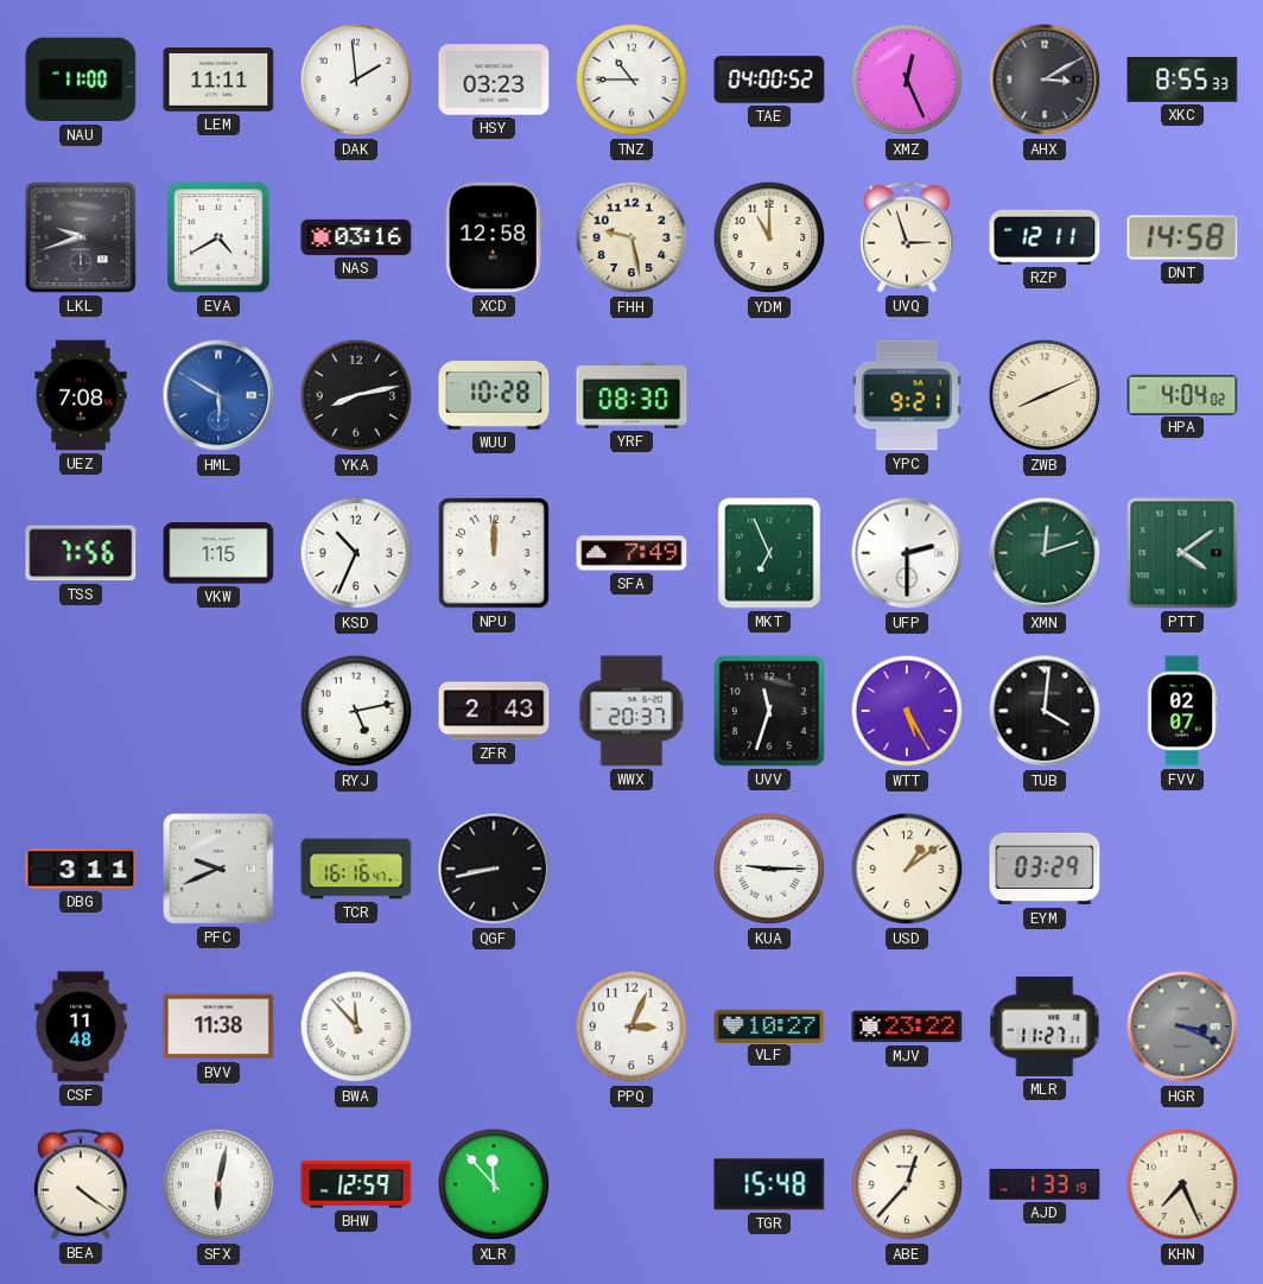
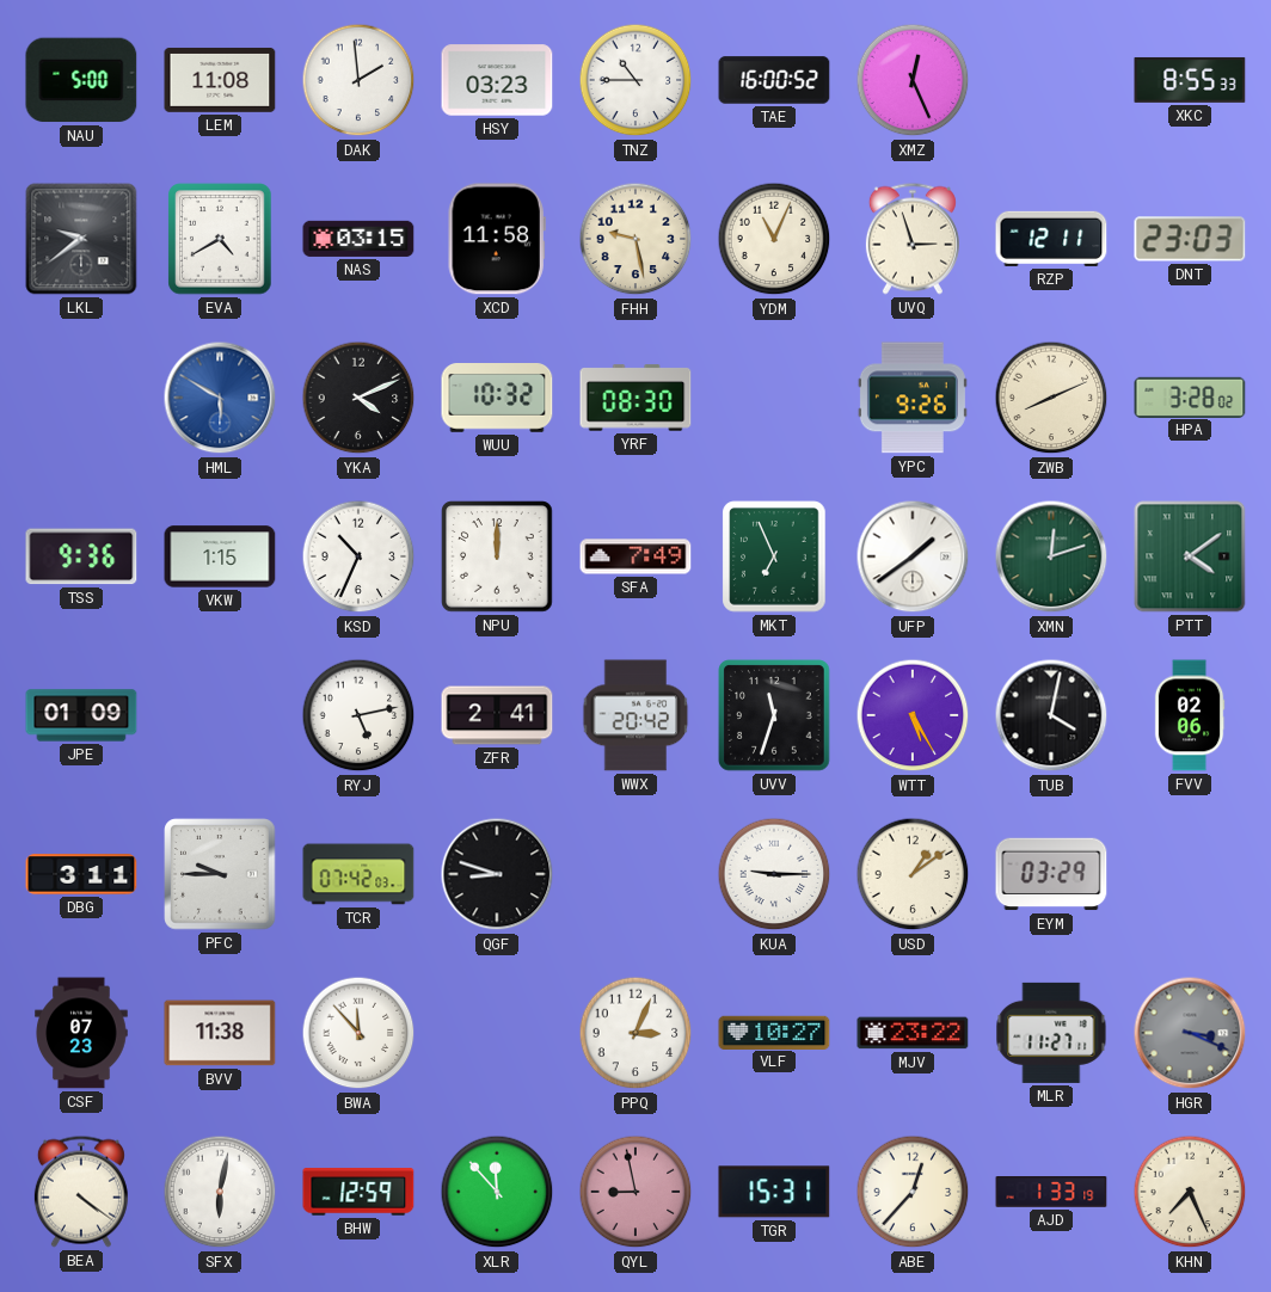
NAU: 11:00 -> 5:00
LEM: 11:11 -> 11:08
TAE: 04:00 -> 16:00
AHX: 3:10 -> none
LKL: 9:42 -> 9:39
NAS: 03:16 -> 03:15
XCD: 12:58 -> 11:58
YDM: 11:00 -> 11:04
DNT: 14:58 -> 23:03
UEZ: 7:08 -> none
YKA: 8:13 -> 4:11
WUU: 10:28 -> 10:32
YPC: 9:21 -> 9:26
HPA: 4:04 -> 3:28
TSS: 7:56 -> 9:36
UFP: 2:30 -> 1:39
JPE: none -> 01:09
ZFR: 2:43 -> 2:41
WWX: 20:37 -> 20:42
TUB: 4:01 -> 4:02
FVV: 02:07 -> 02:06
PFC: 9:41 -> 9:45
TCR: 16:16 -> 07:42
QGF: 8:43 -> 8:48
CSF: 11:48 -> 07:23
QYL: none -> 8:58
TGR: 15:48 -> 15:31
